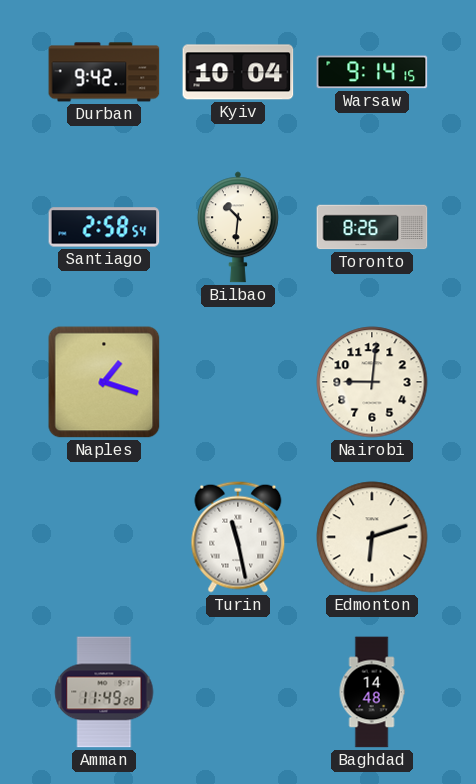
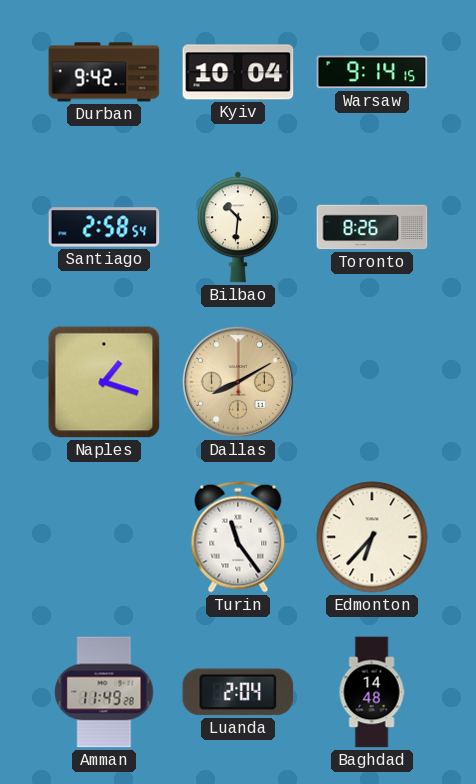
Dallas: none -> 8:10
Nairobi: 9:01 -> none
Turin: 11:28 -> 11:24
Edmonton: 6:12 -> 6:37
Luanda: none -> 2:04
